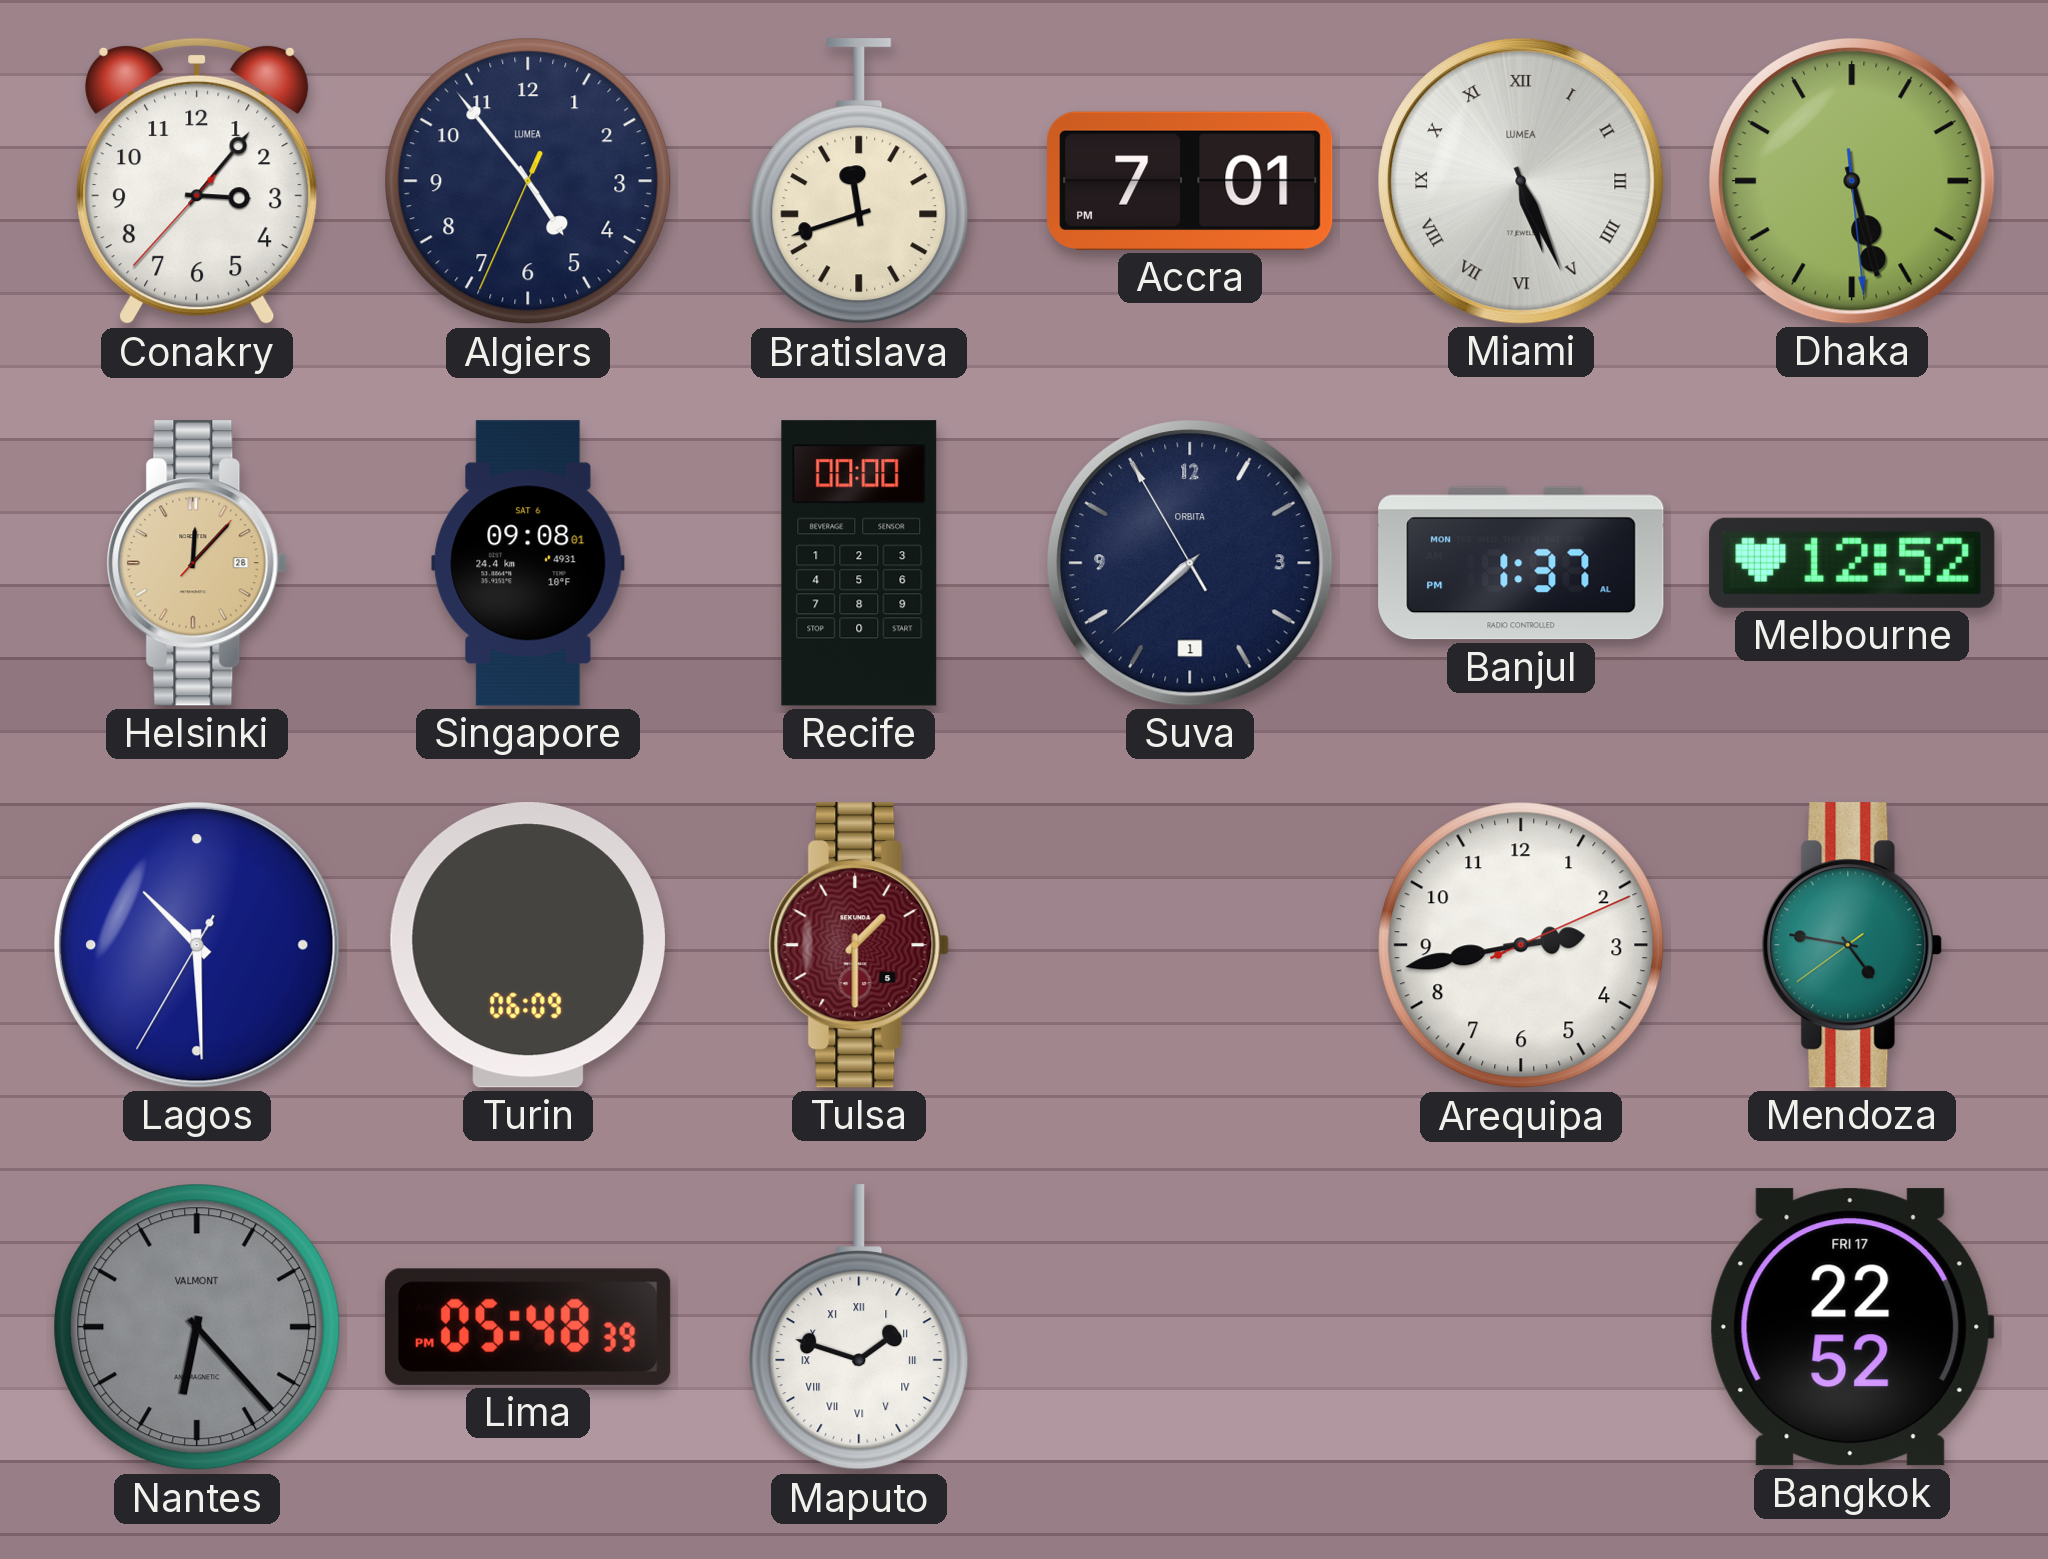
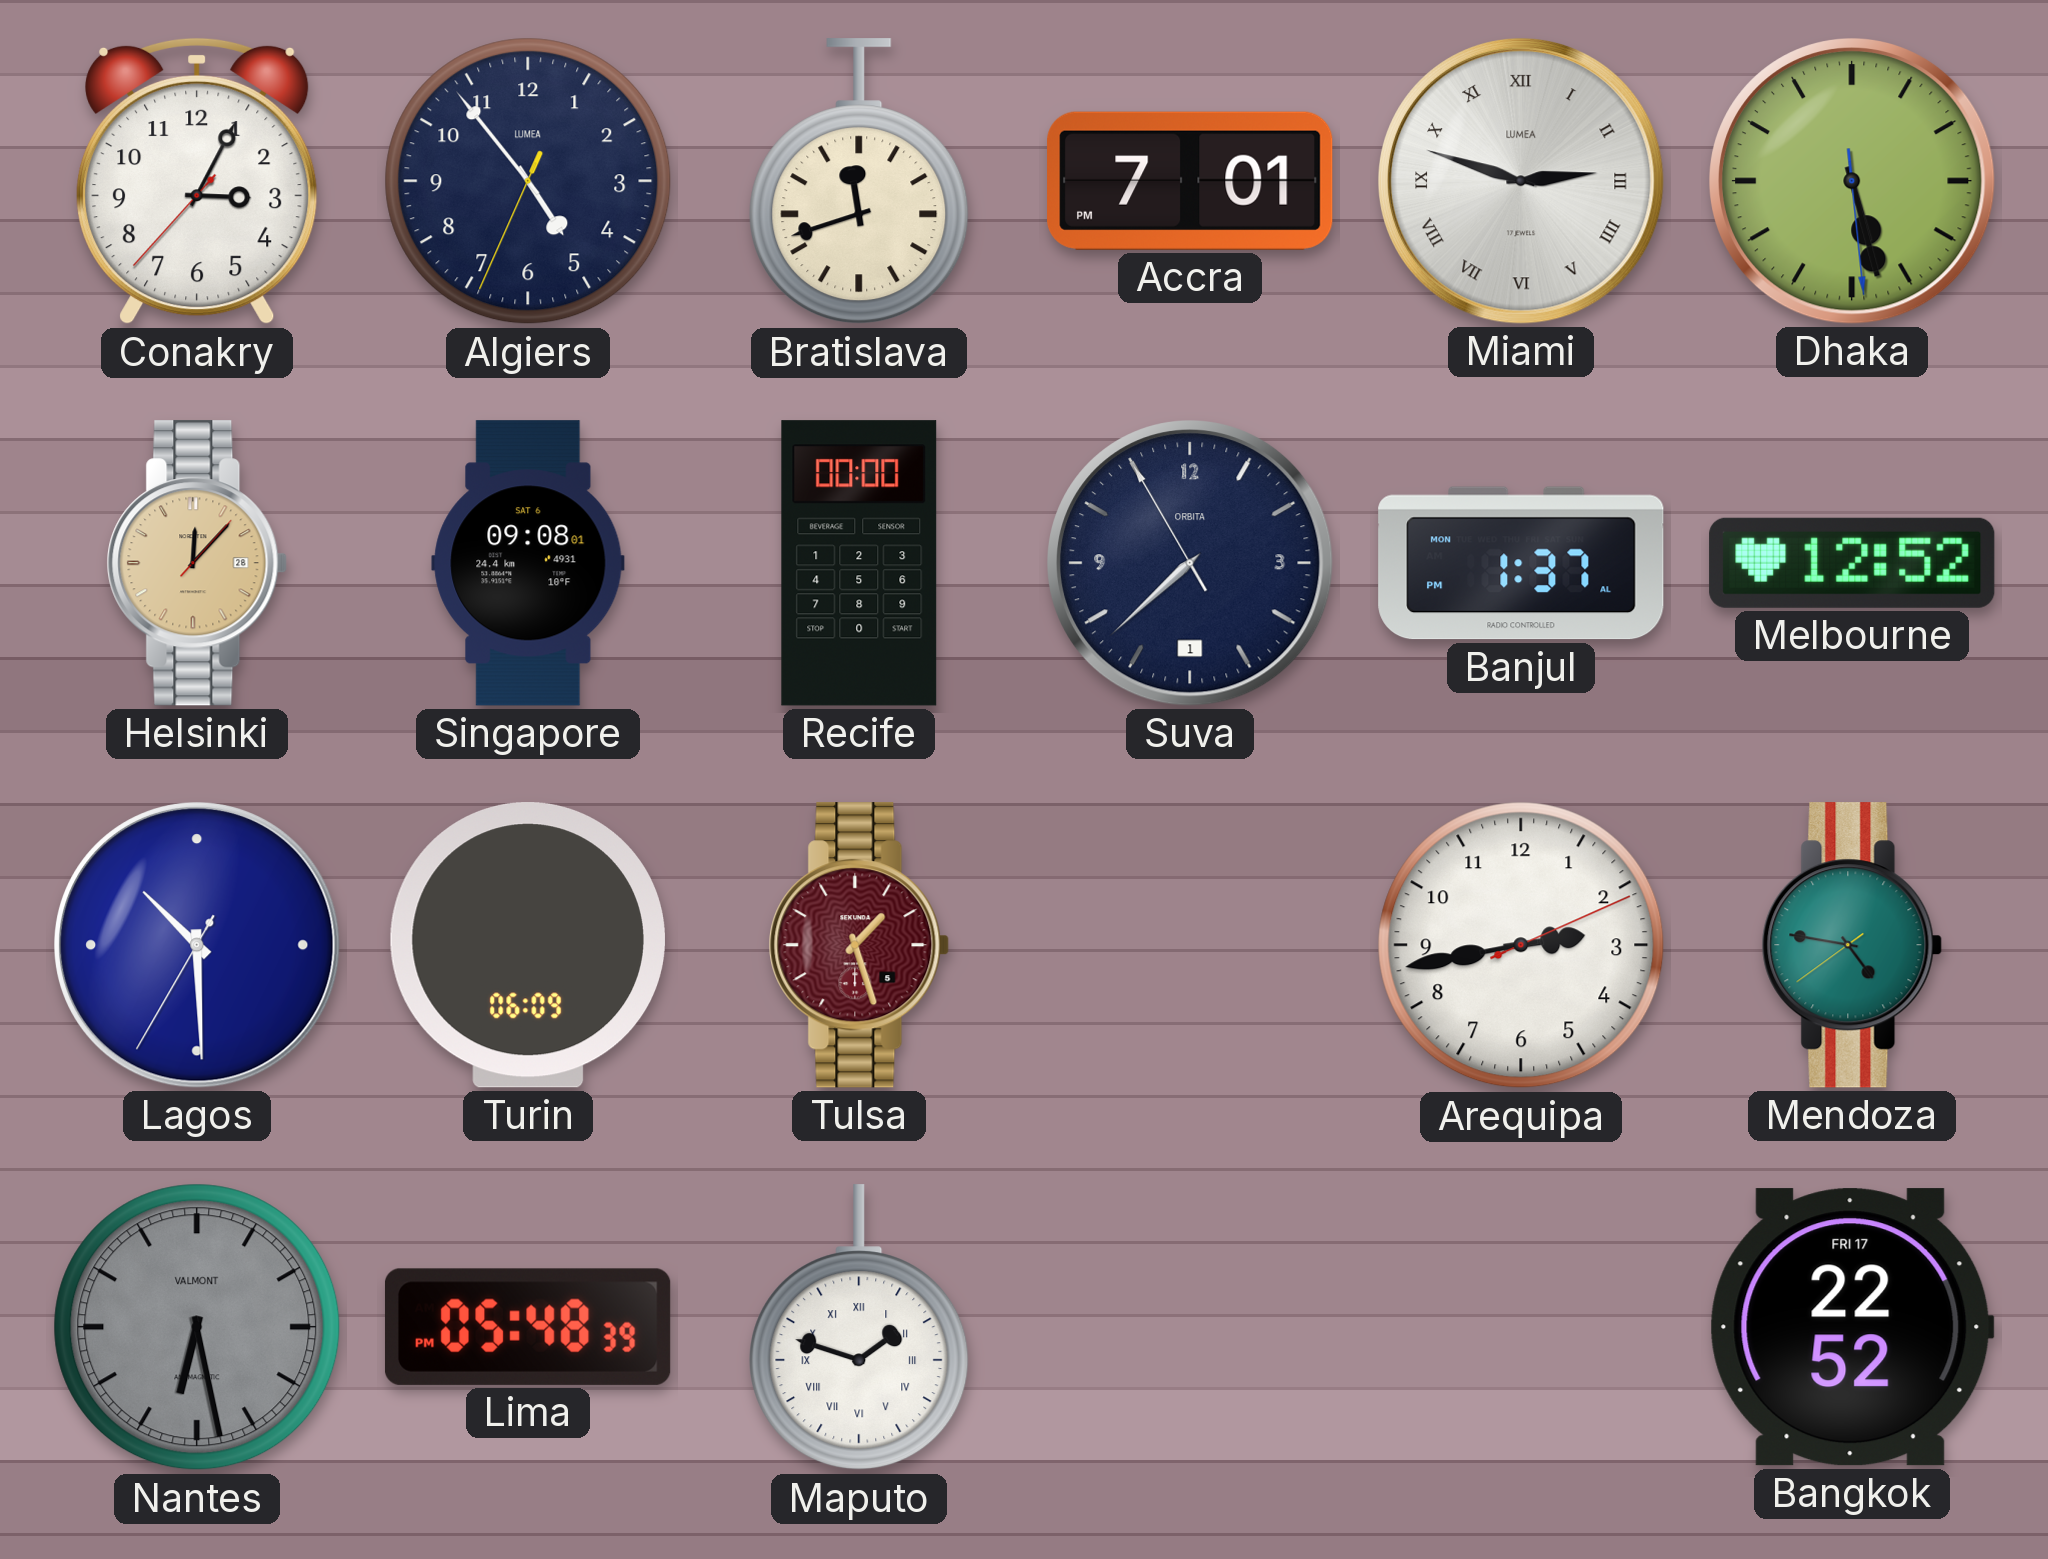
Conakry: 3:06 -> 3:04
Miami: 5:26 -> 2:48
Tulsa: 1:30 -> 1:27
Nantes: 6:23 -> 6:28
